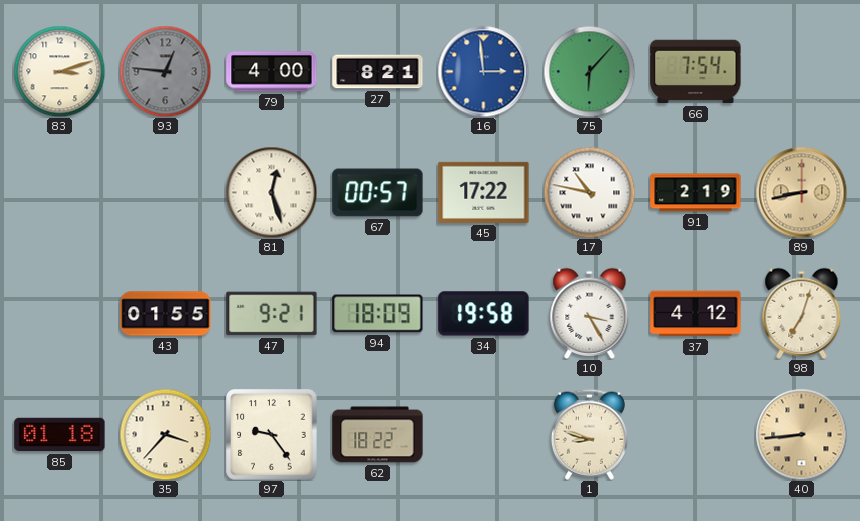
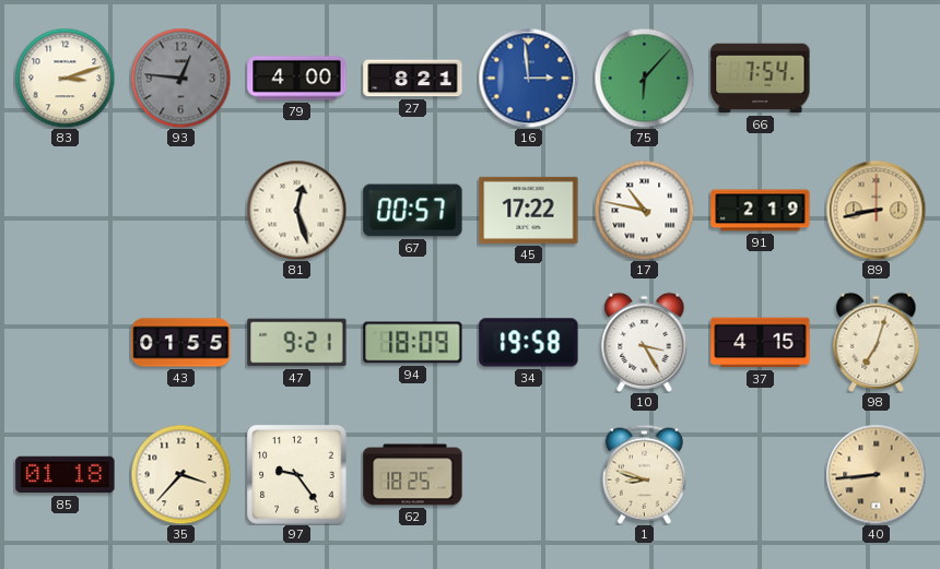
37: 4:12 -> 4:15
62: 18:22 -> 18:25
